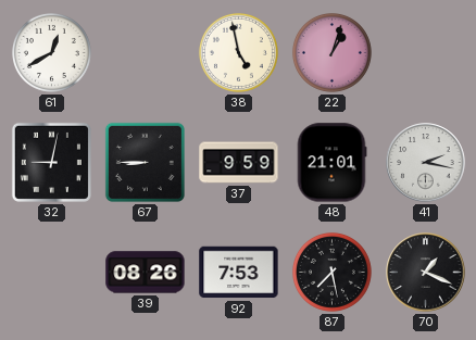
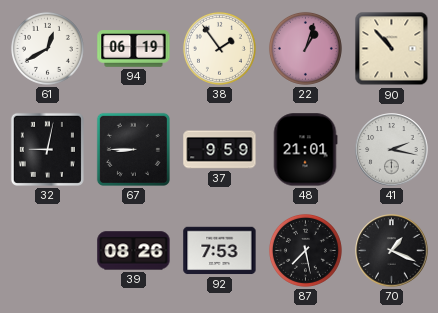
94: none -> 06:19
38: 4:58 -> 1:54
90: none -> 10:53
